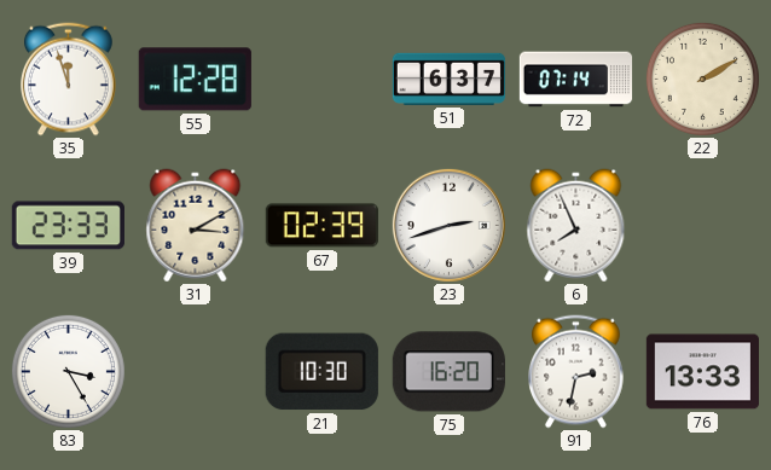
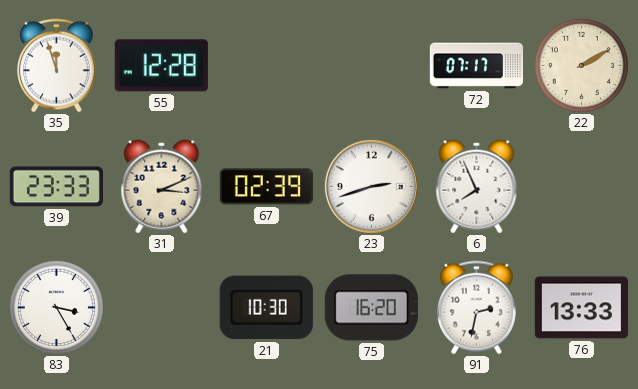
51: 6:37 -> none
72: 07:14 -> 07:17
31: 3:10 -> 3:11
